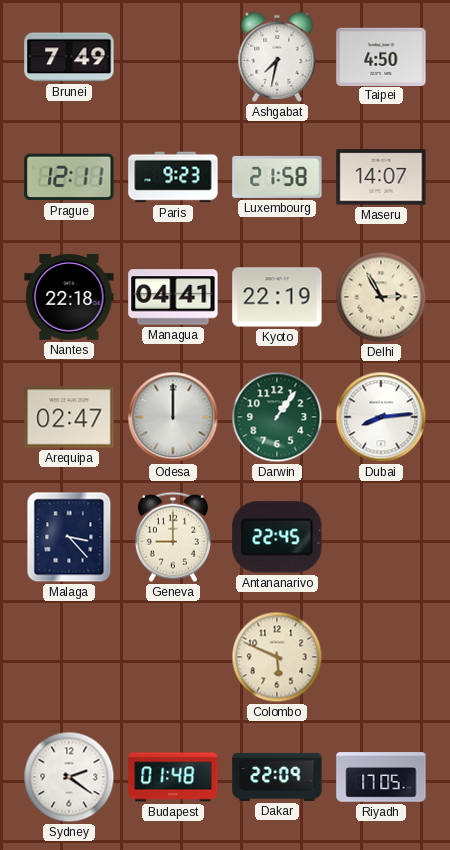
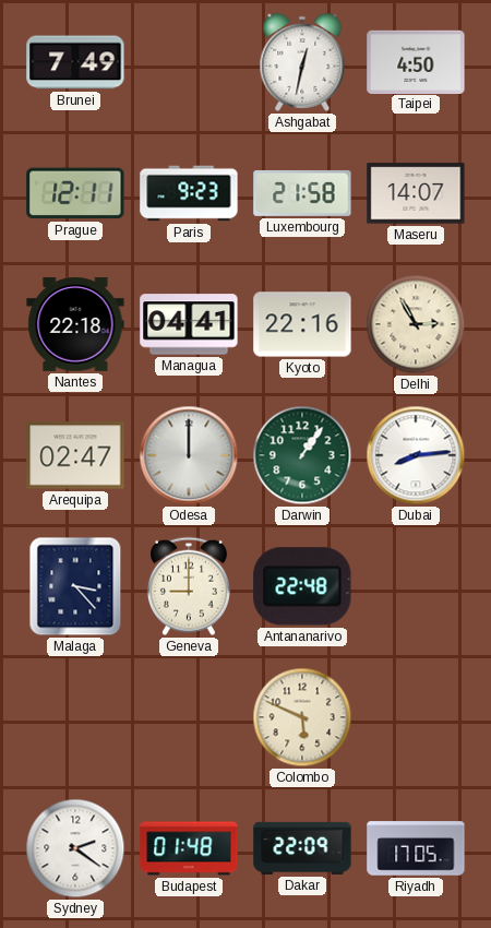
Ashgabat: 7:32 -> 12:32
Kyoto: 22:19 -> 22:16
Antananarivo: 22:45 -> 22:48
